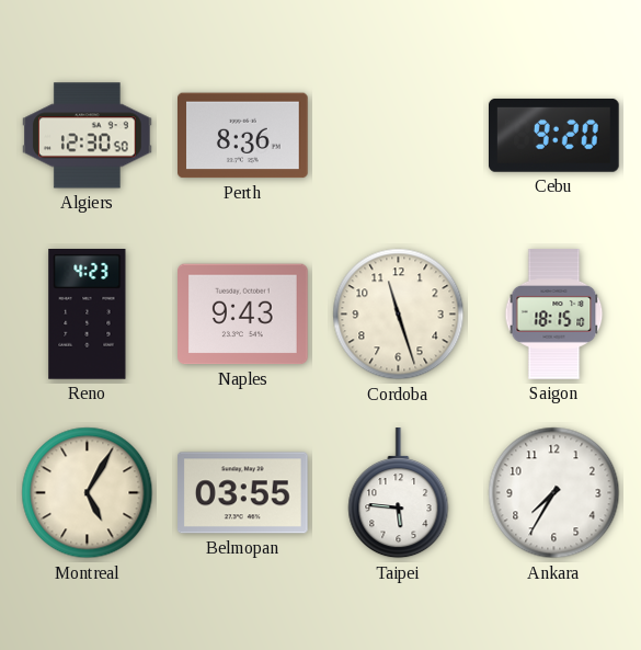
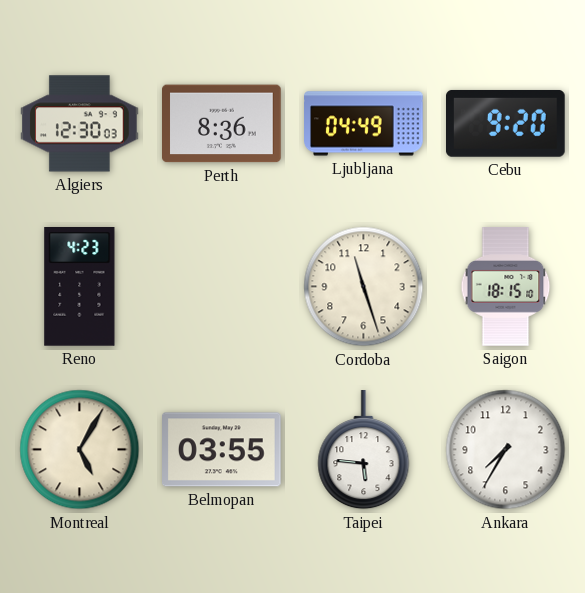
Algiers: 12:30:50 -> 12:30:03
Ljubljana: none -> 04:49
Naples: 9:43 -> none
